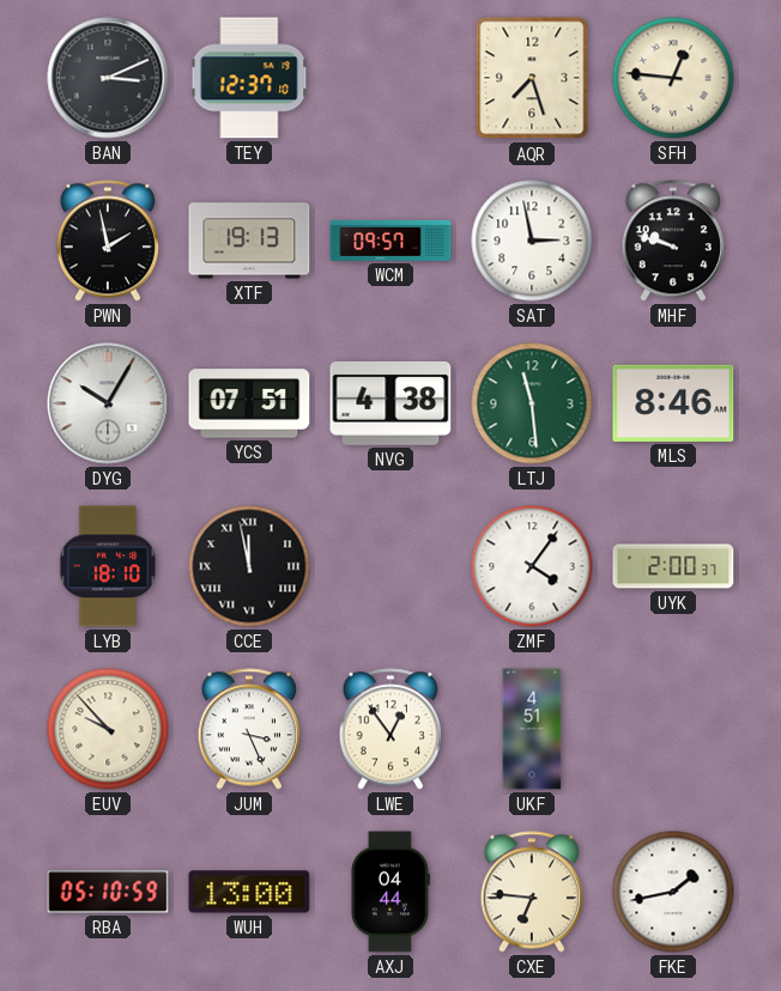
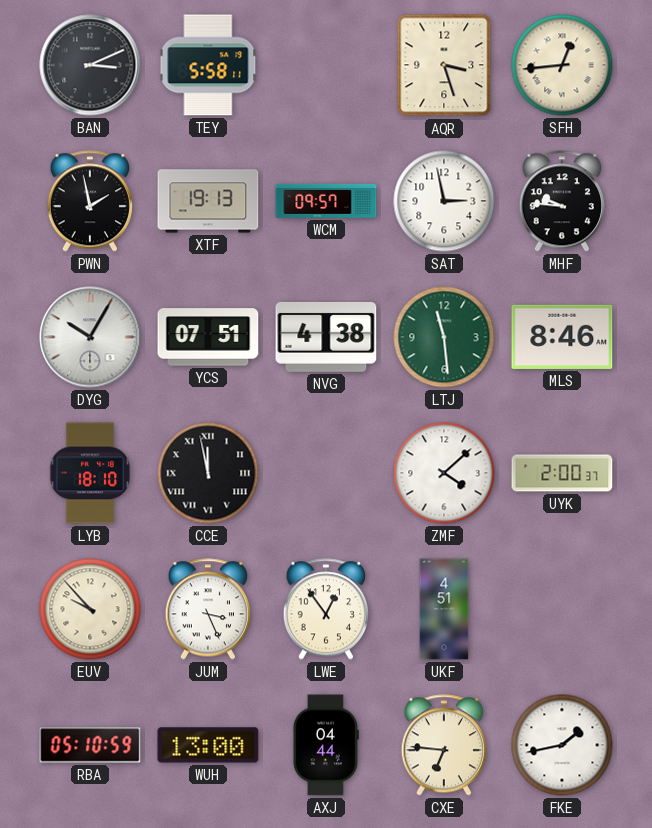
TEY: 12:37 -> 5:58
AQR: 7:27 -> 3:27
SFH: 12:46 -> 12:44
MHF: 9:48 -> 9:46
ZMF: 4:06 -> 4:08
